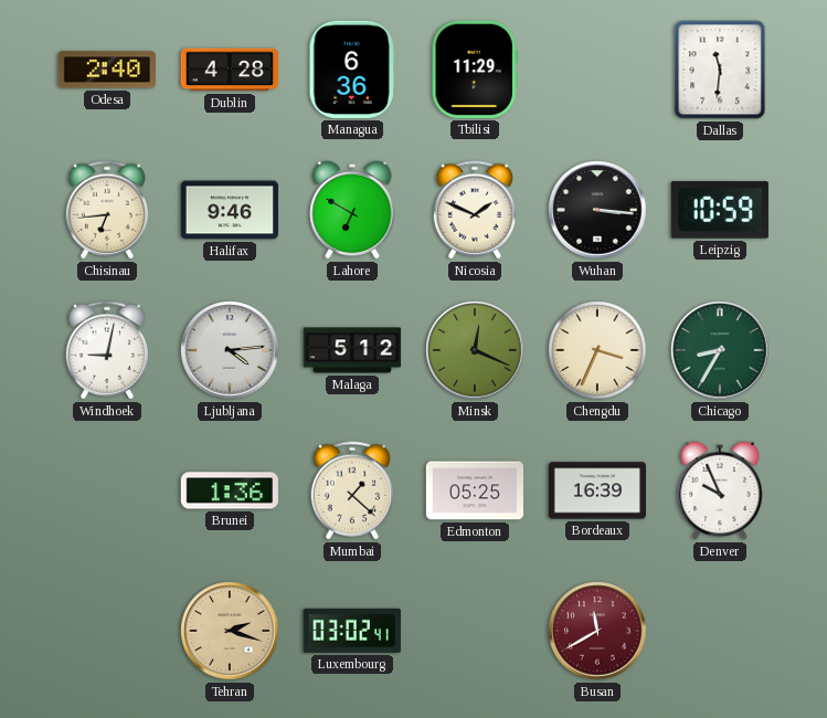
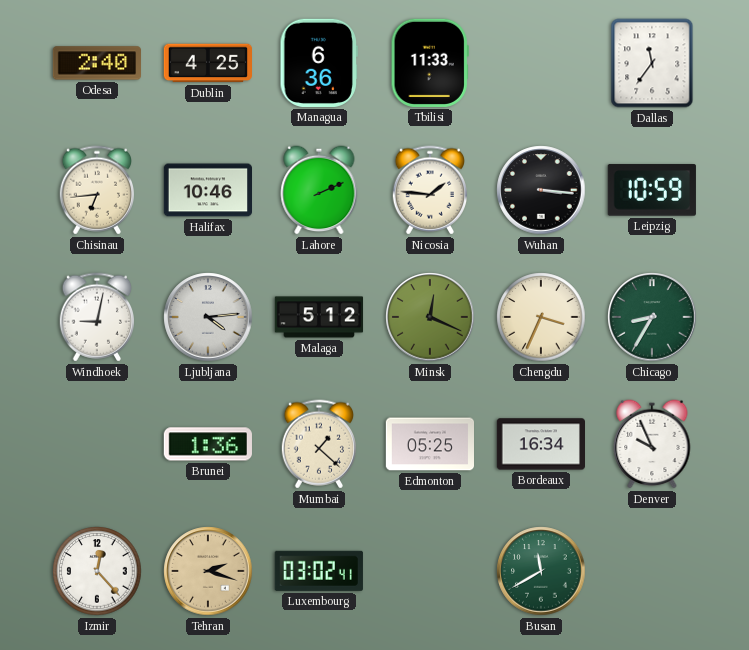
Dublin: 4:28 -> 4:25
Tbilisi: 11:29 -> 11:33
Dallas: 11:31 -> 11:36
Halifax: 9:46 -> 10:46
Lahore: 6:50 -> 2:11
Nicosia: 1:49 -> 1:46
Bordeaux: 16:39 -> 16:34
Izmir: none -> 12:23
Busan dial: burgundy -> green
